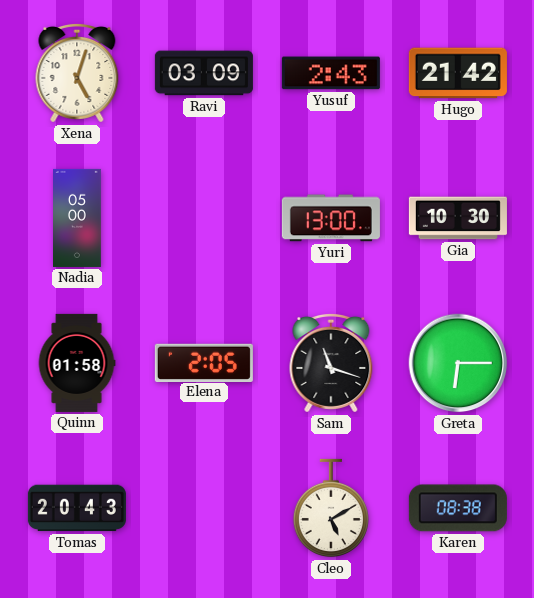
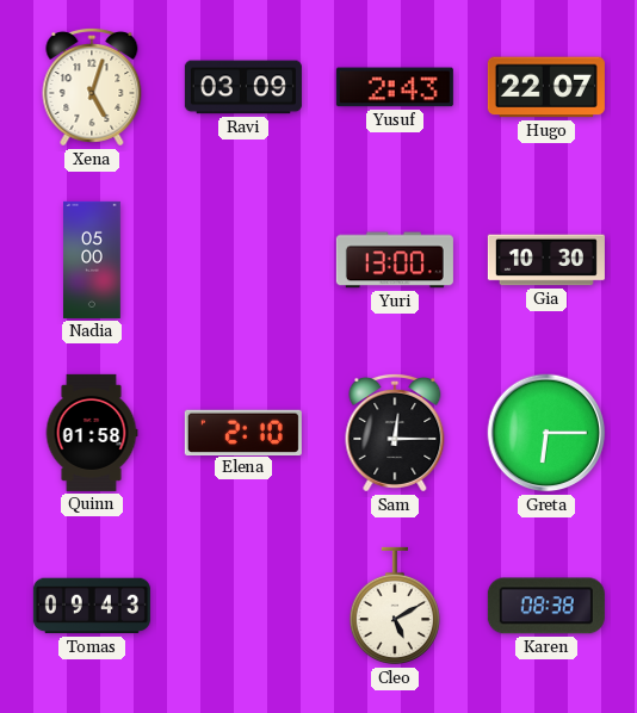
Hugo: 21:42 -> 22:07
Elena: 2:05 -> 2:10
Sam: 11:18 -> 12:15
Tomas: 20:43 -> 09:43
